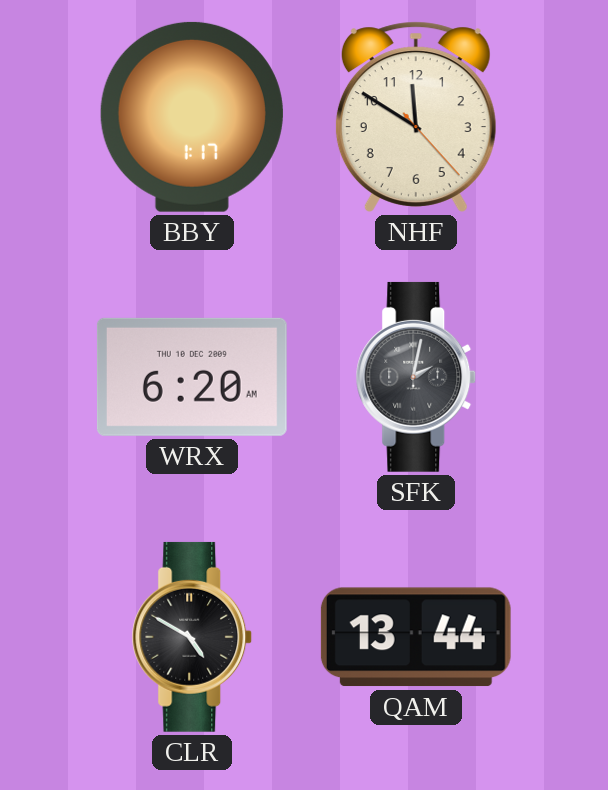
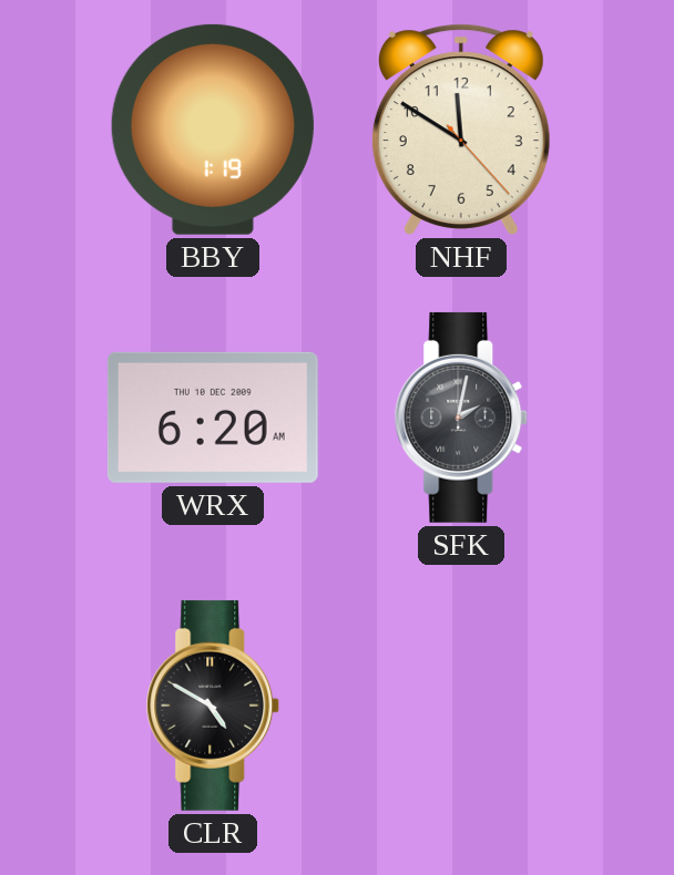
BBY: 1:17 -> 1:19
QAM: 13:44 -> none
